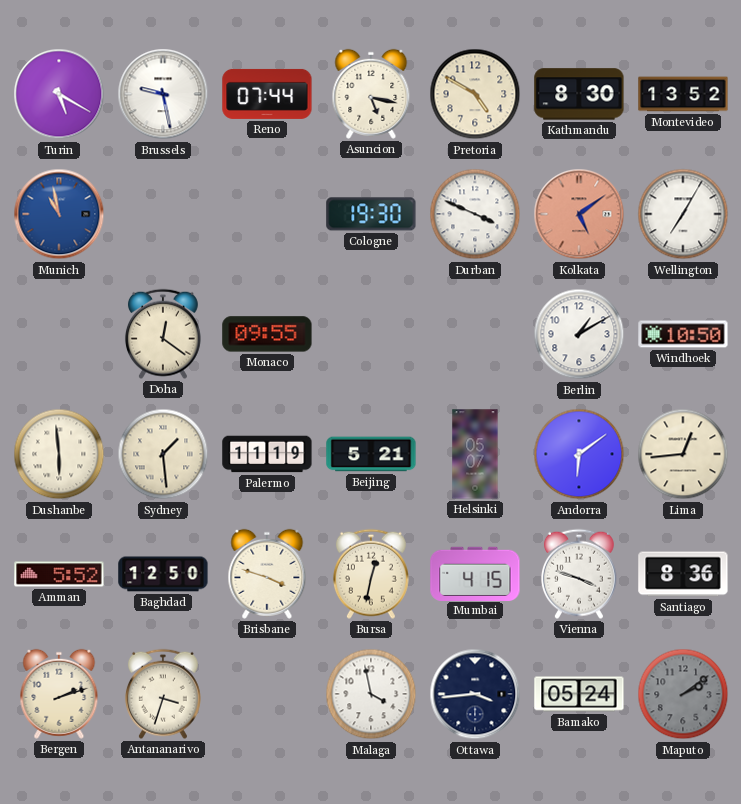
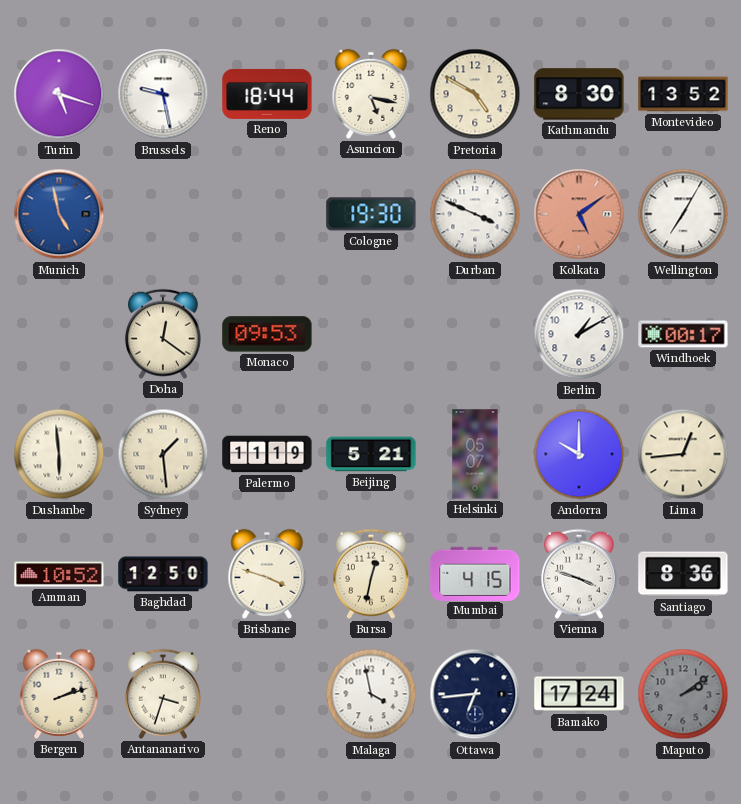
Turin: 5:20 -> 5:18
Reno: 07:44 -> 18:44
Munich: 10:58 -> 4:58
Monaco: 09:55 -> 09:53
Windhoek: 10:50 -> 00:17
Andorra: 6:09 -> 10:00
Amman: 5:52 -> 10:52
Ottawa: 3:44 -> 6:44
Bamako: 05:24 -> 17:24
